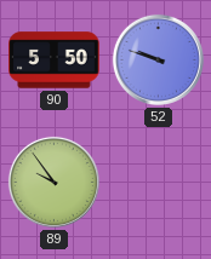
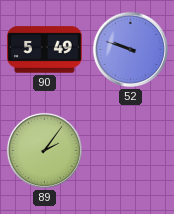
90: 5:50 -> 5:49
89: 9:54 -> 2:06
